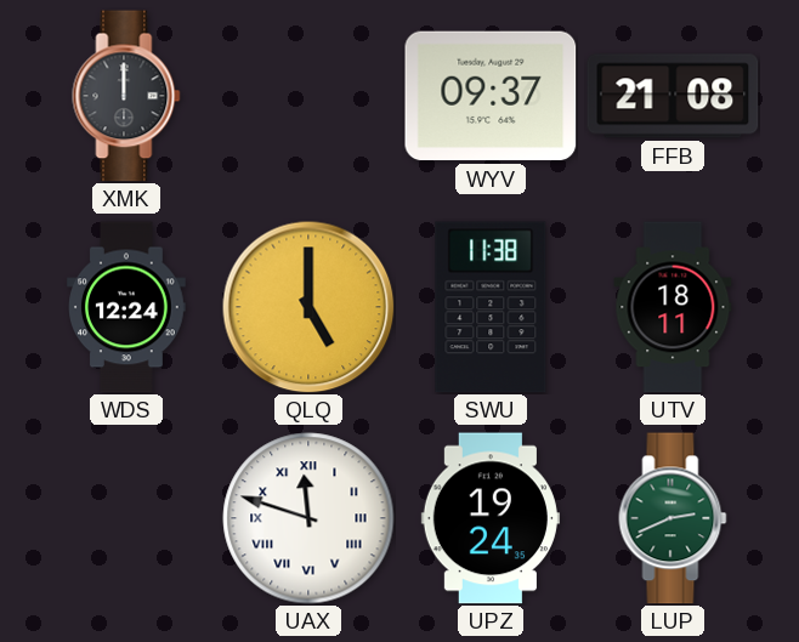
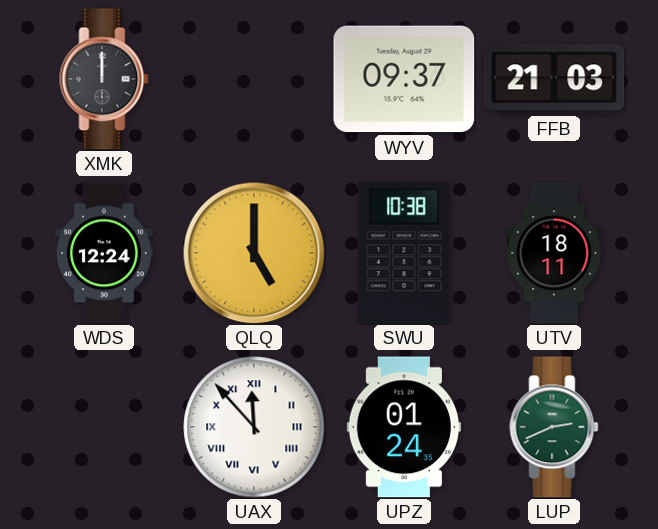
FFB: 21:08 -> 21:03
SWU: 11:38 -> 10:38
UAX: 11:48 -> 11:53
UPZ: 19:24 -> 01:24
